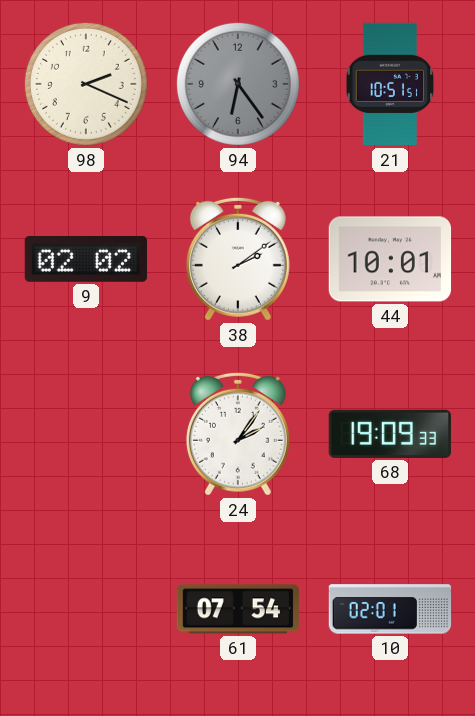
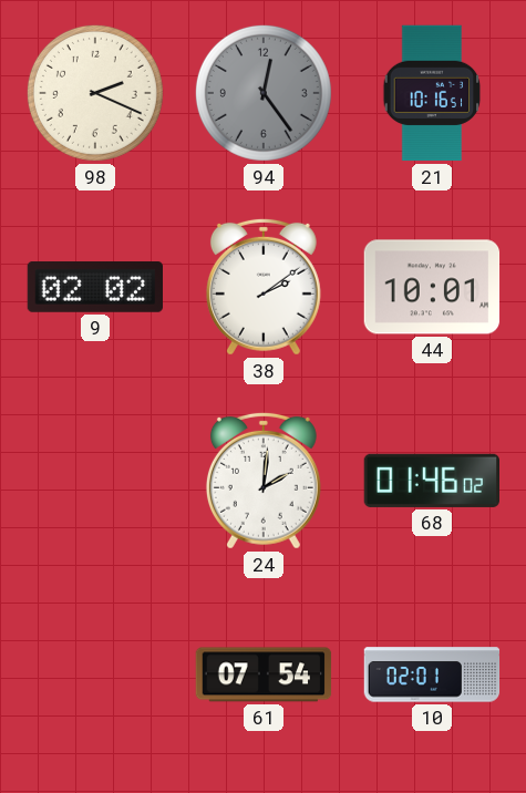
94: 6:24 -> 12:24
21: 10:51 -> 10:16
24: 2:06 -> 2:01
68: 19:09 -> 01:46
